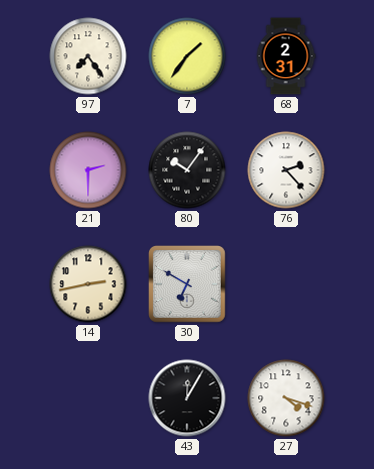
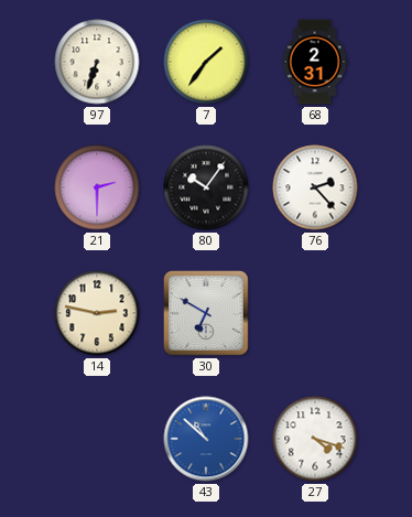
97: 7:24 -> 6:33
14: 2:43 -> 2:47
43: 12:05 -> 10:52
43 dial: black -> blue
